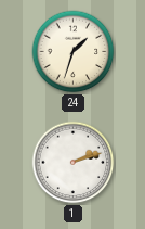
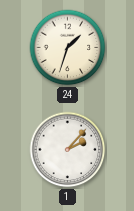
1: 2:12 -> 2:07
